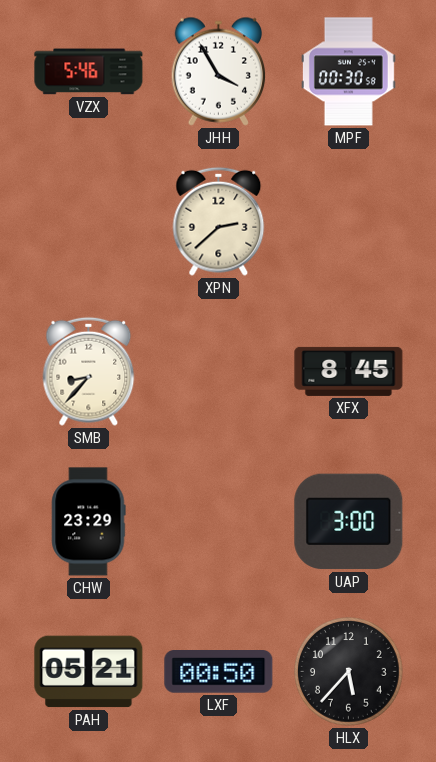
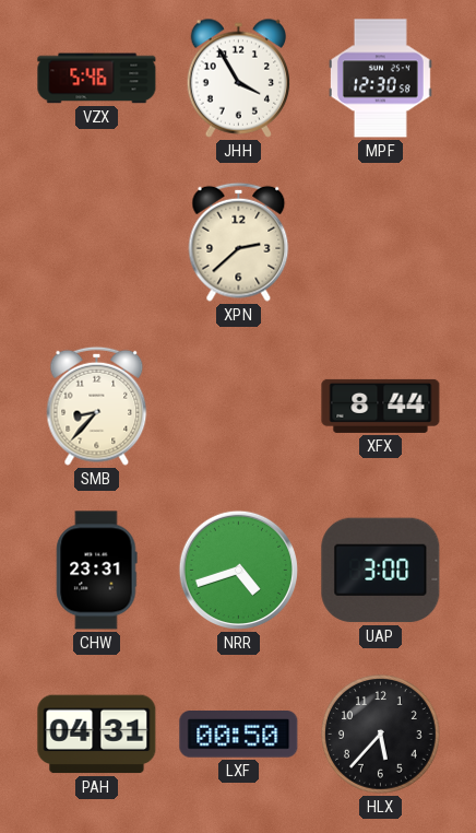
MPF: 00:30 -> 12:30
XFX: 8:45 -> 8:44
CHW: 23:29 -> 23:31
NRR: none -> 4:42
PAH: 05:21 -> 04:31
